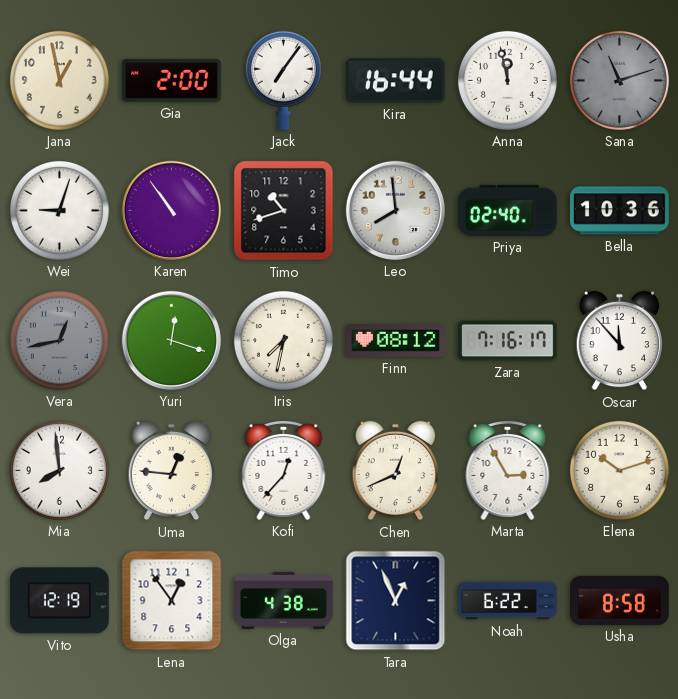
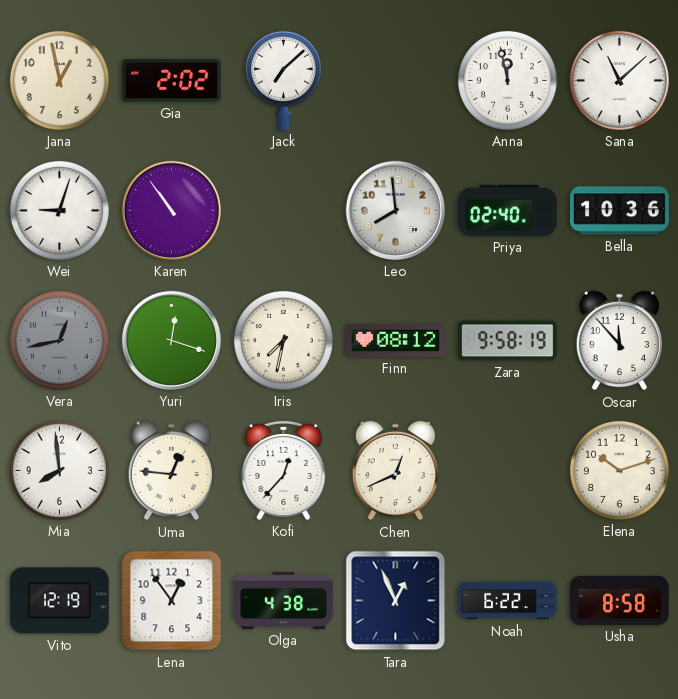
Gia: 2:00 -> 2:02
Jack: 7:06 -> 7:08
Kira: 16:44 -> none
Sana: 11:12 -> 11:08
Sana dial: grey -> white
Timo: 10:42 -> none
Zara: 7:16 -> 9:58
Marta: 2:55 -> none
